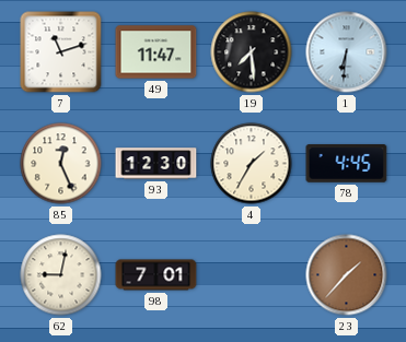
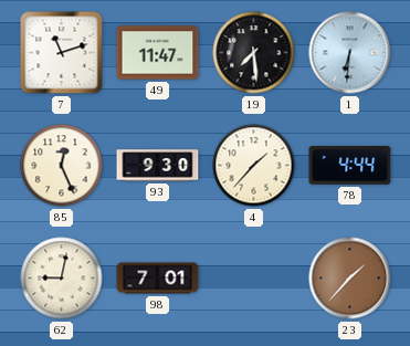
93: 12:30 -> 9:30
4: 1:35 -> 1:37
78: 4:45 -> 4:44
